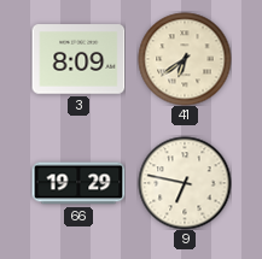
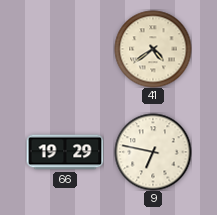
3: 8:09 -> none
41: 6:39 -> 4:39
